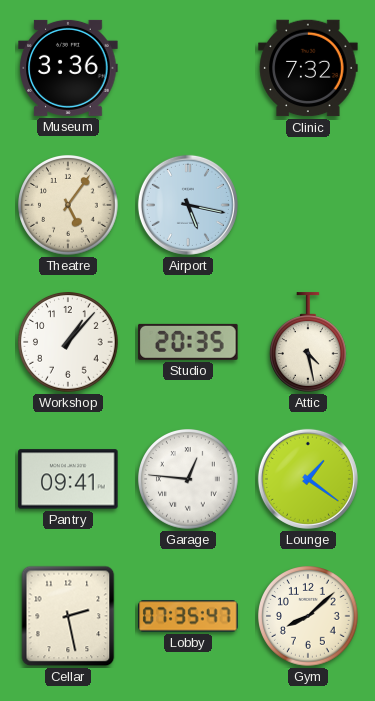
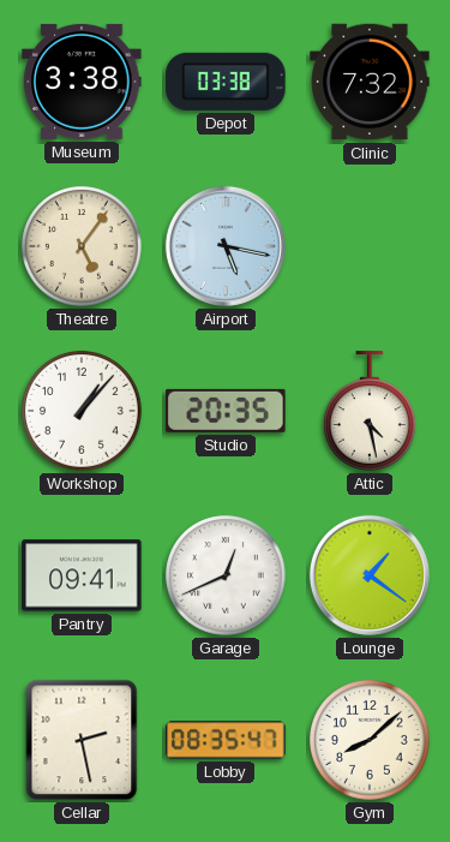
Museum: 3:36 -> 3:38
Depot: none -> 03:38
Garage: 12:46 -> 12:41
Lobby: 07:35 -> 08:35
